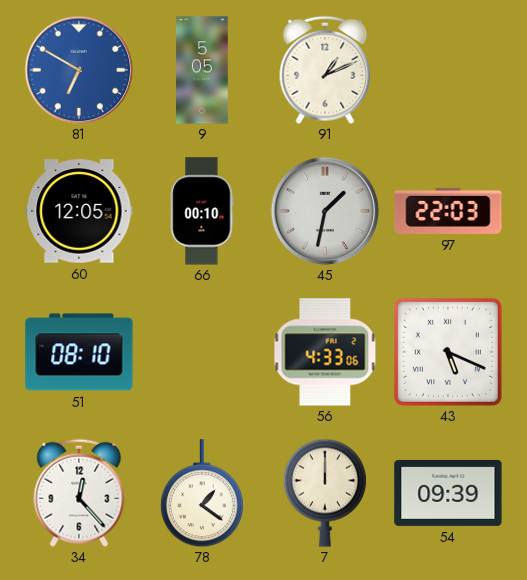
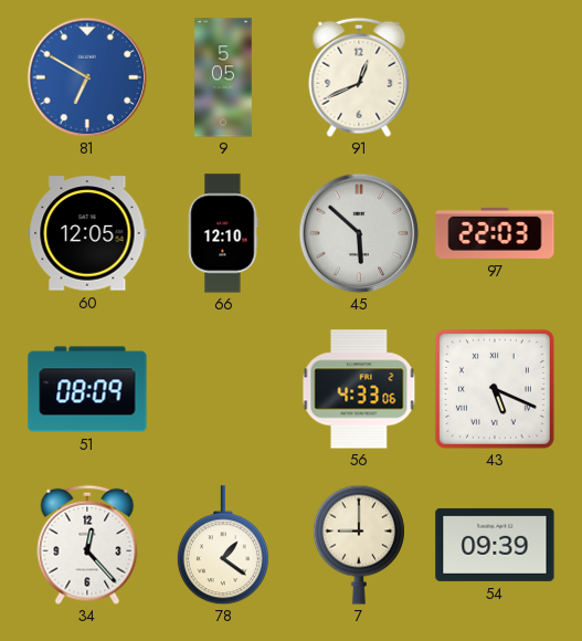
91: 1:11 -> 12:41
66: 00:10 -> 12:10
45: 1:32 -> 5:52
51: 08:10 -> 08:09
7: 12:00 -> 9:00
